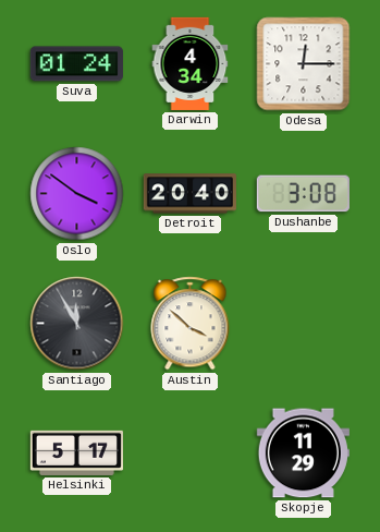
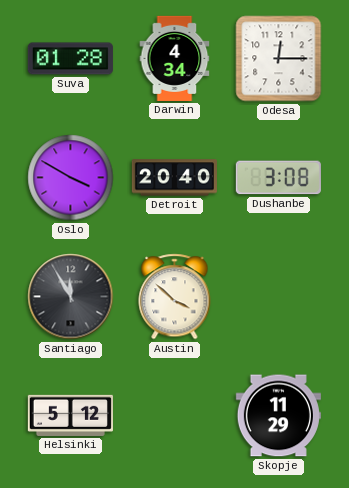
Suva: 01:24 -> 01:28
Oslo: 3:51 -> 3:50
Helsinki: 5:17 -> 5:12
